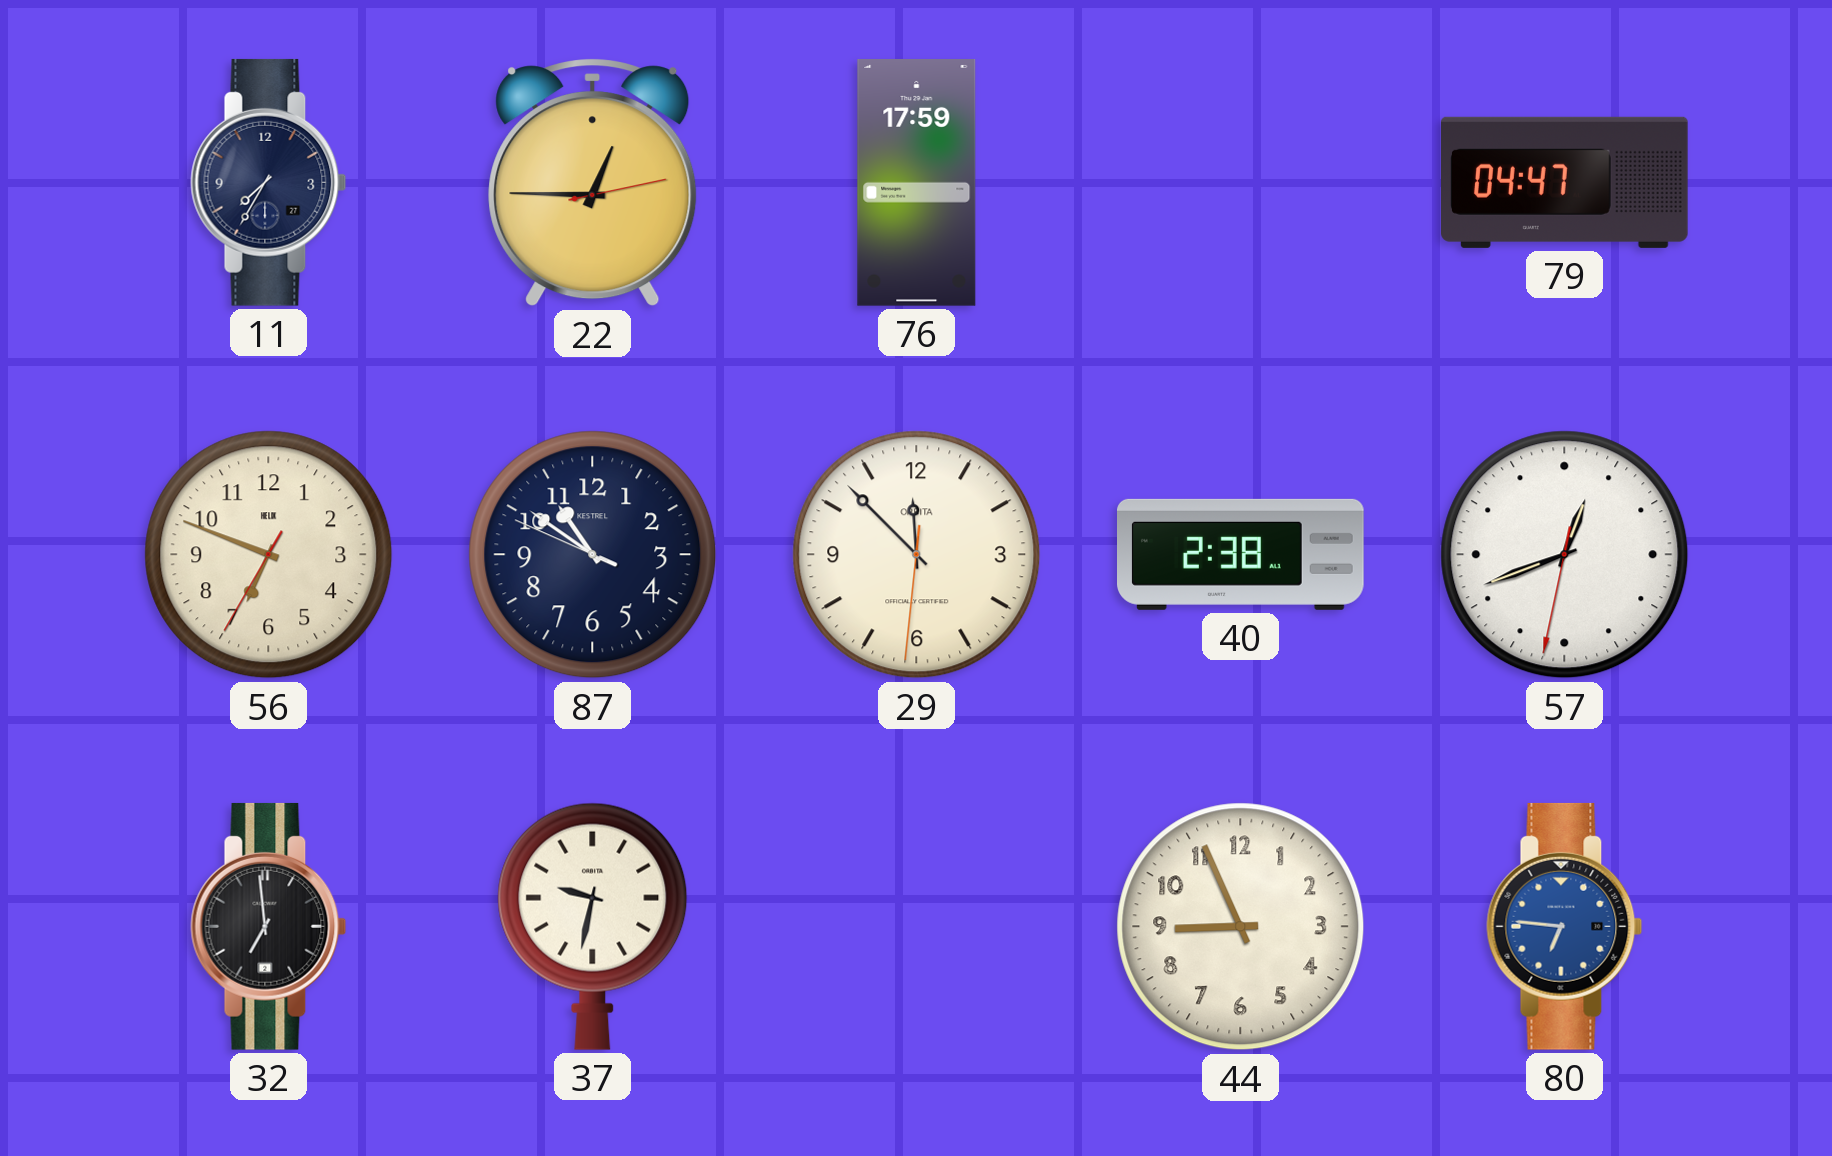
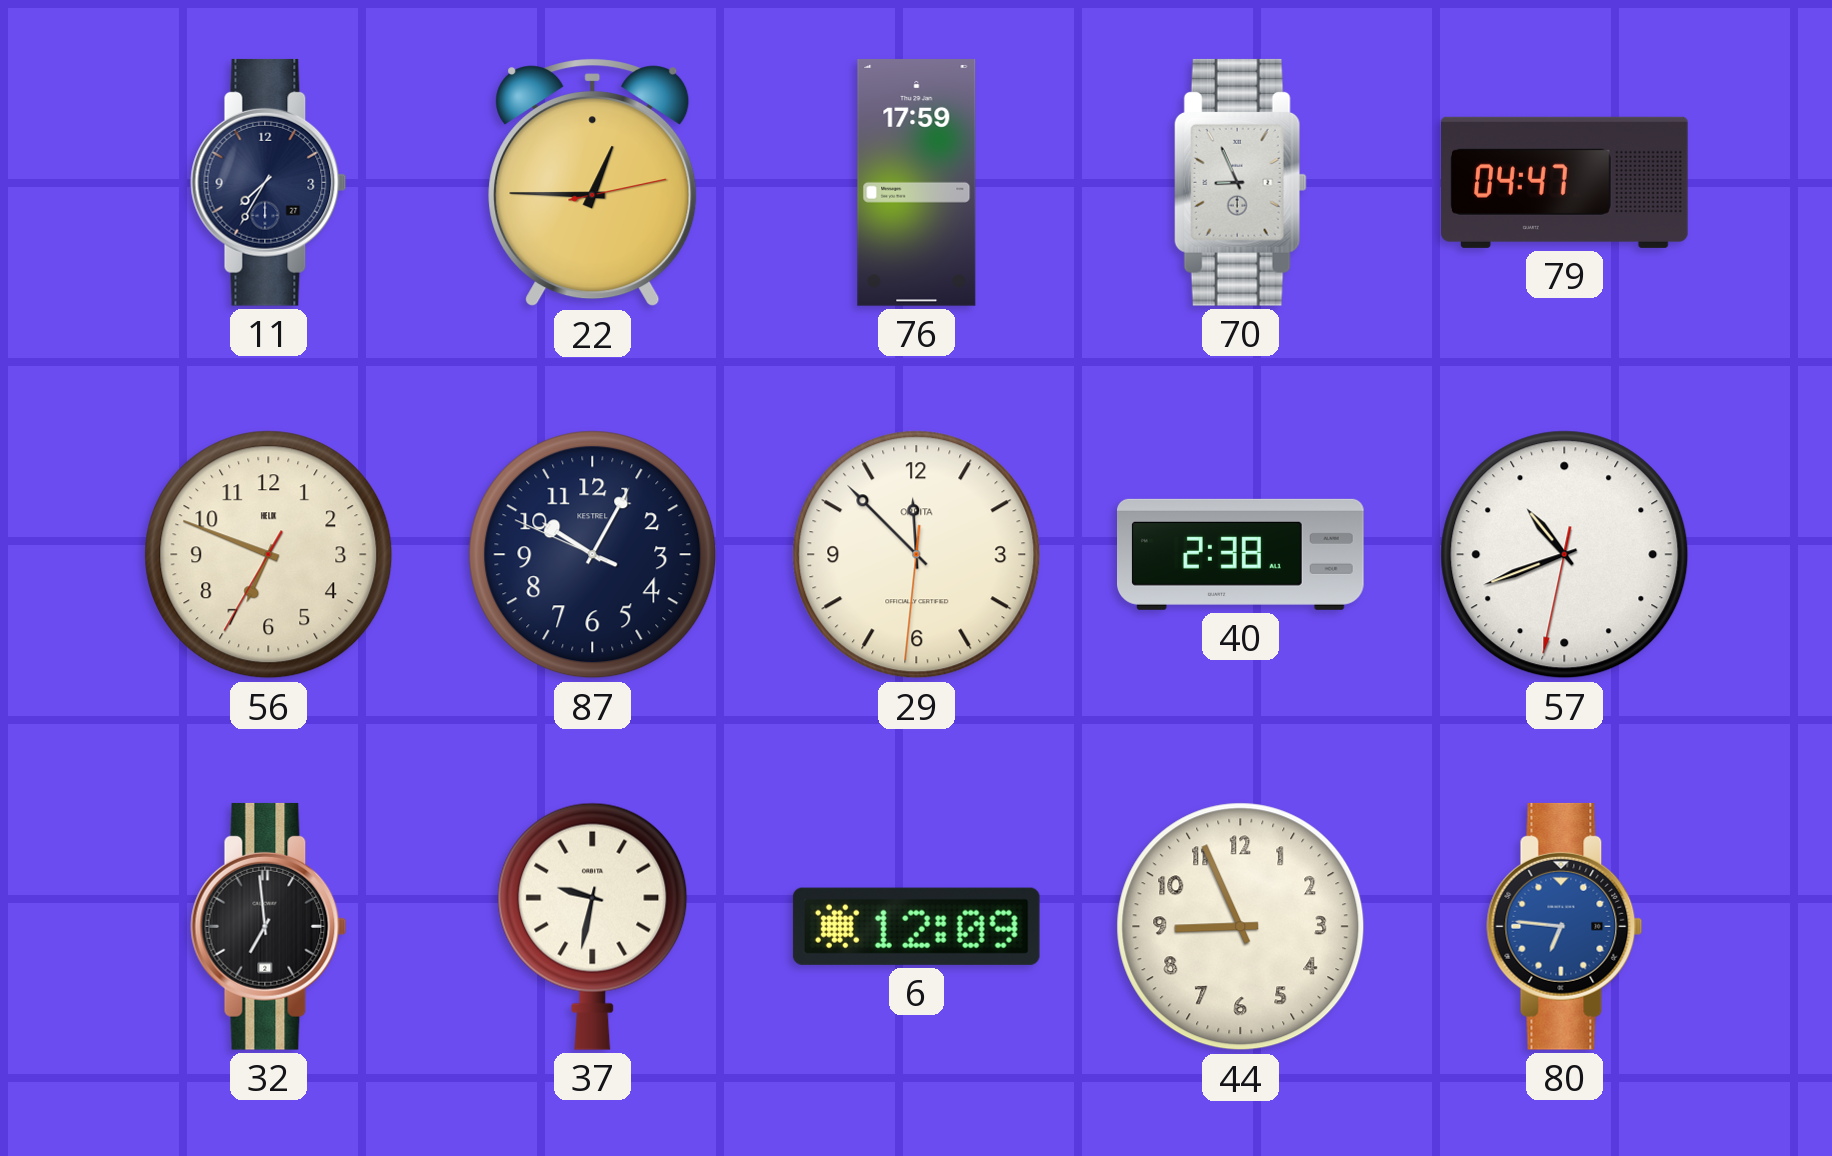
70: none -> 8:56
87: 10:50 -> 10:04
57: 12:41 -> 10:41
6: none -> 12:09
